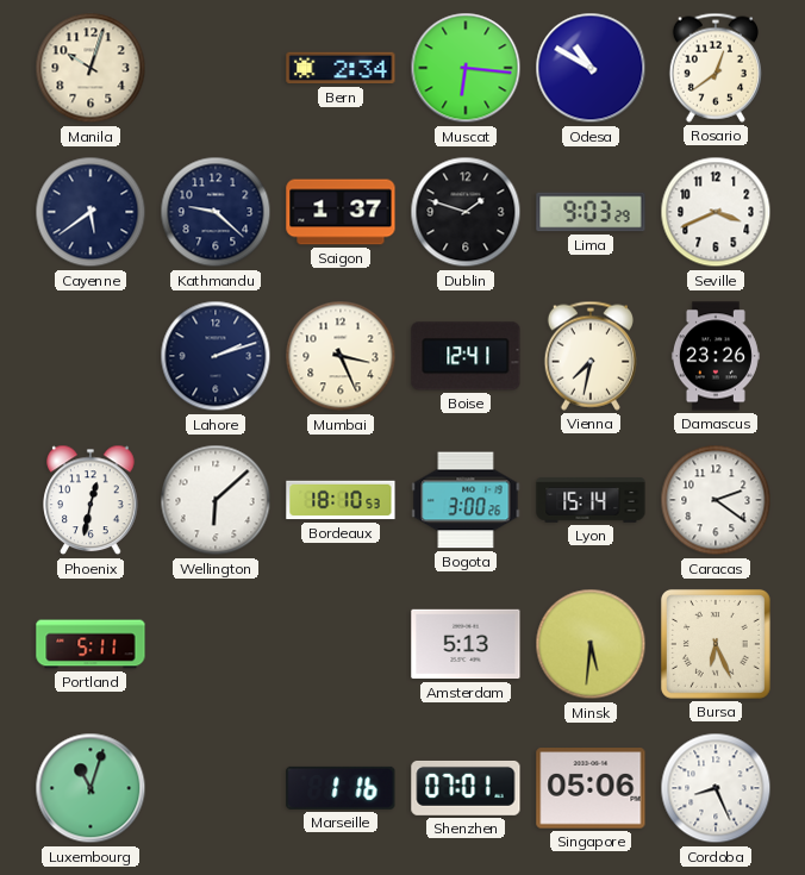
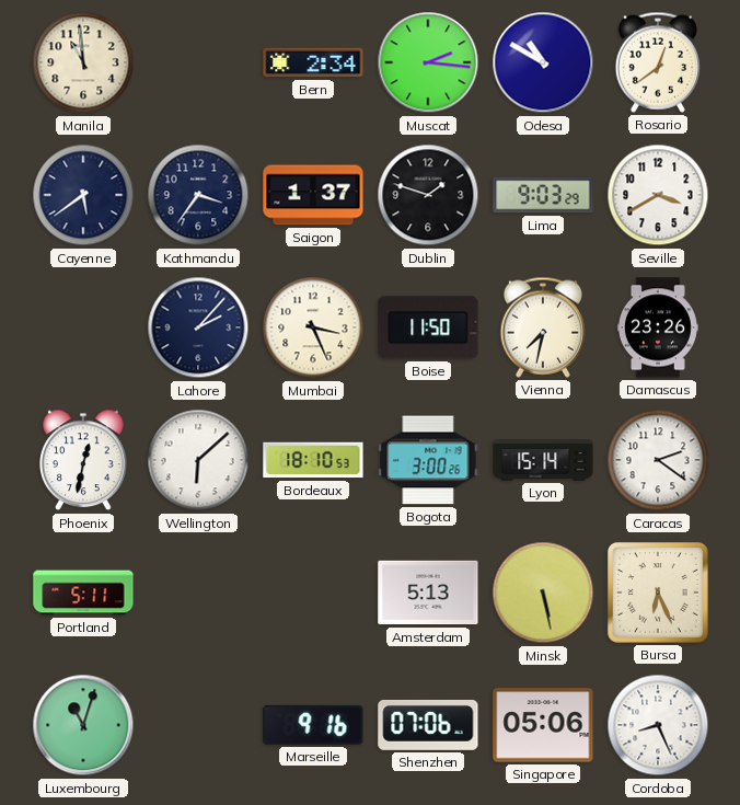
Manila: 10:03 -> 10:59
Muscat: 6:16 -> 2:16
Kathmandu: 9:22 -> 3:36
Seville: 3:41 -> 3:40
Lahore: 2:12 -> 2:07
Boise: 12:41 -> 11:50
Minsk: 5:31 -> 5:28
Marseille: 1:16 -> 9:16
Shenzhen: 07:01 -> 07:06
